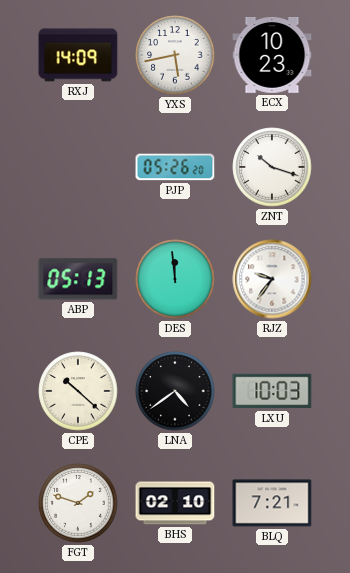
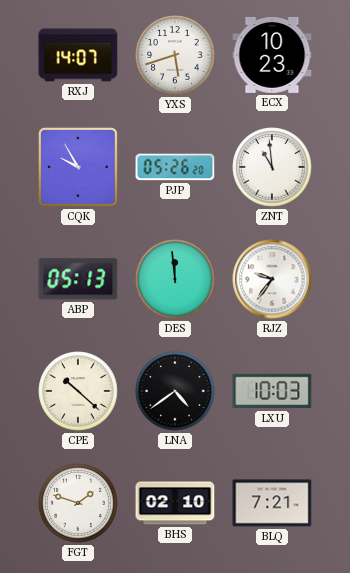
RXJ: 14:09 -> 14:07
YXS: 5:43 -> 5:42
CQK: none -> 9:55
ZNT: 10:18 -> 10:59
